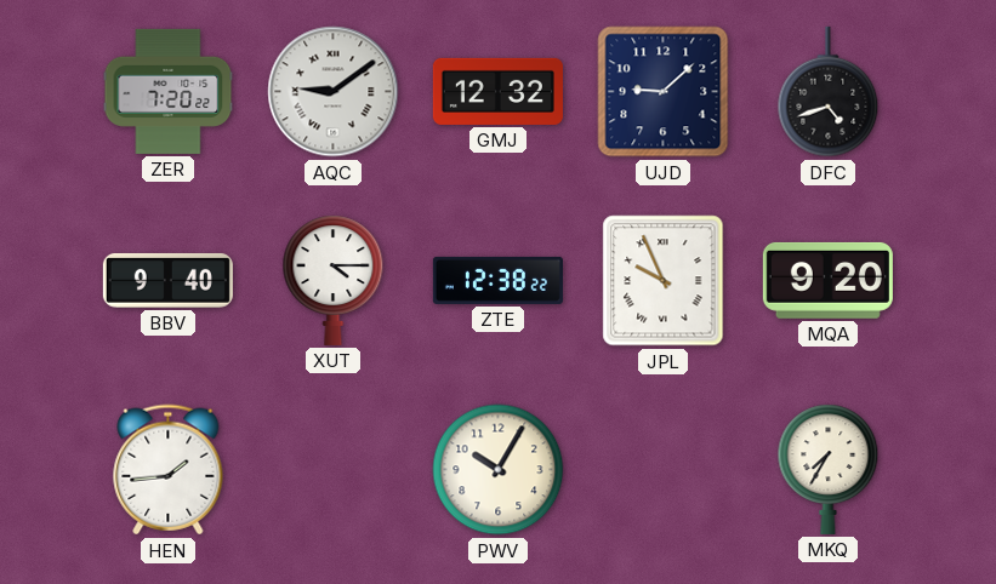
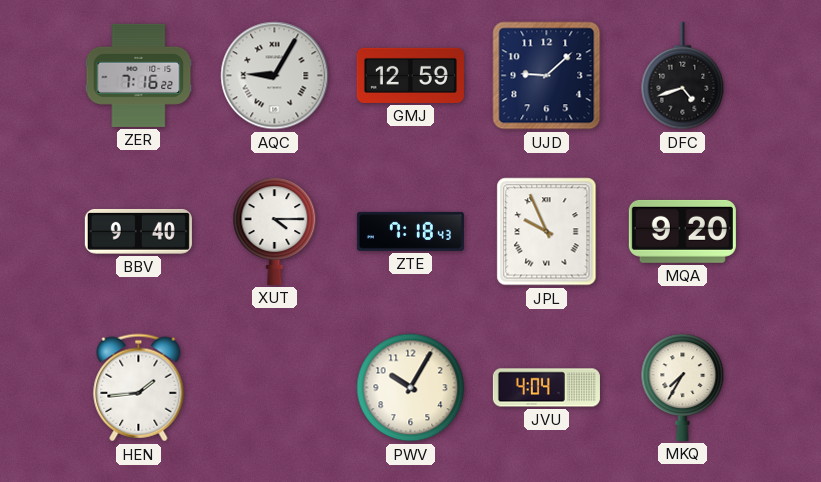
ZER: 7:20 -> 7:16
AQC: 9:09 -> 9:05
GMJ: 12:32 -> 12:59
ZTE: 12:38 -> 7:18
JVU: none -> 4:04
